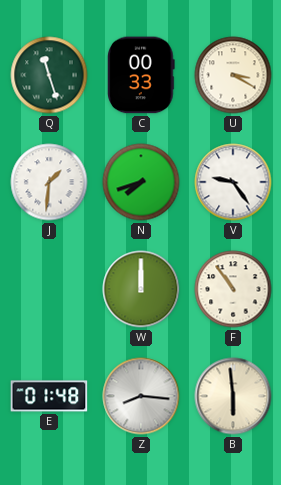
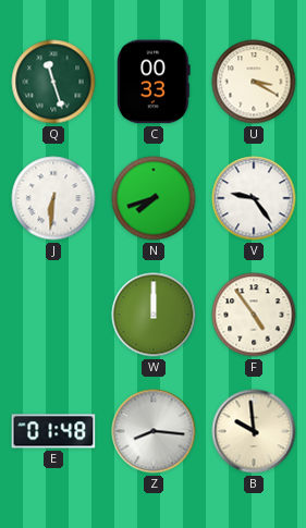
J: 1:31 -> 6:31
F: 10:54 -> 4:54
B: 5:59 -> 9:59
